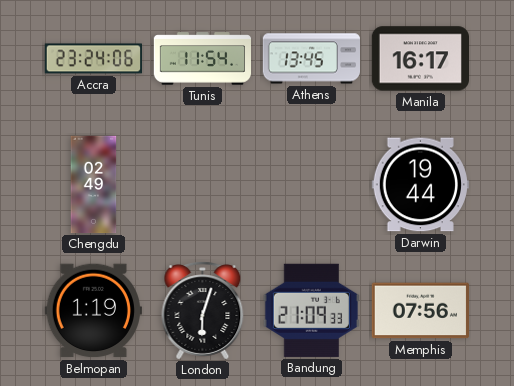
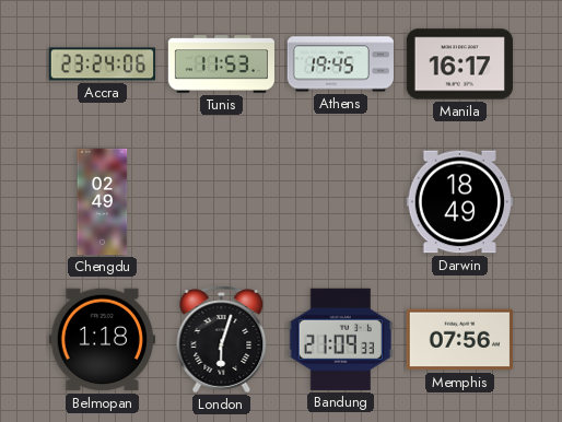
Tunis: 11:54 -> 11:53
Athens: 13:45 -> 19:45
Darwin: 19:44 -> 18:49
Belmopan: 1:19 -> 1:18
